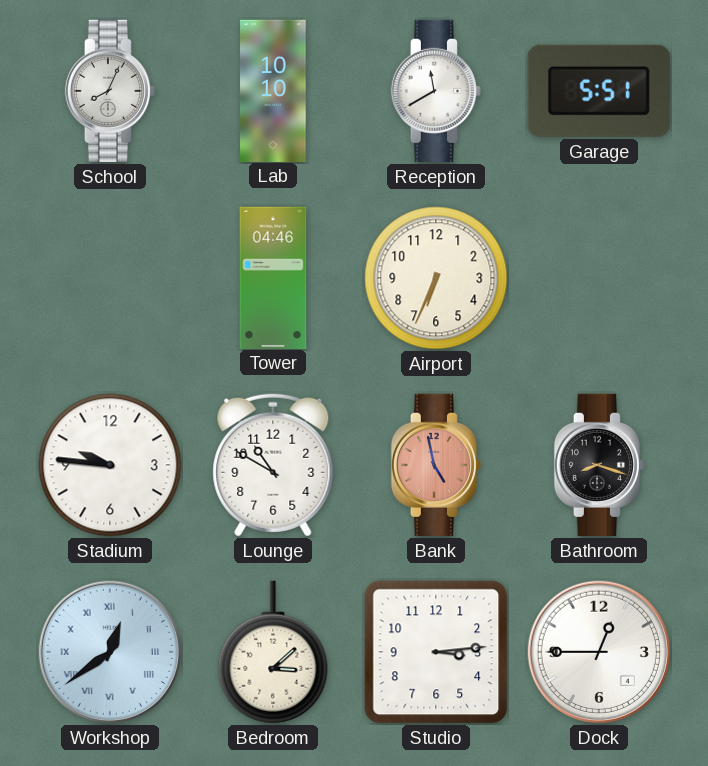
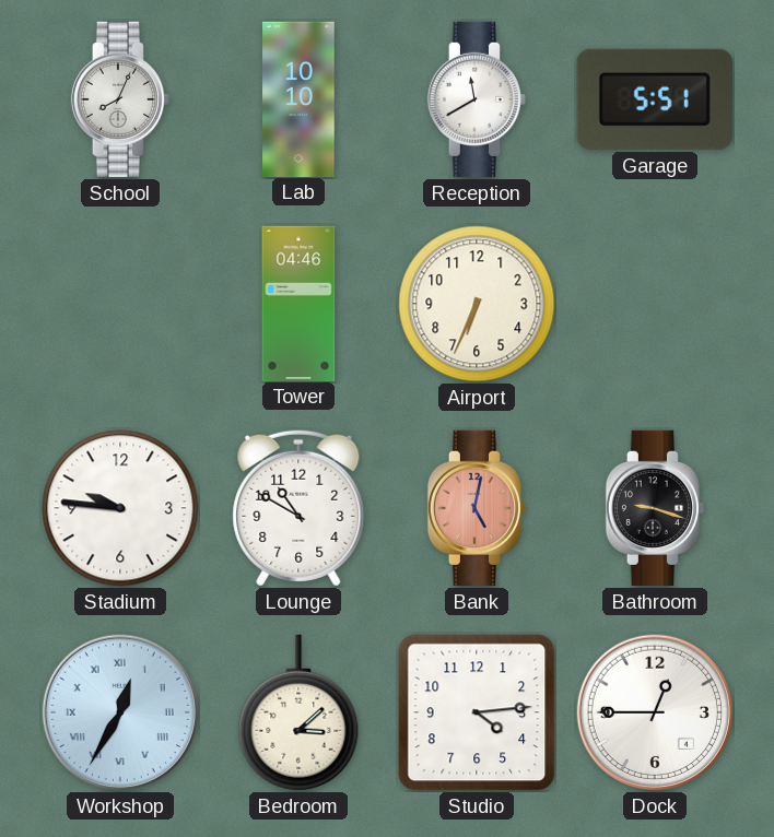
Bank: 4:58 -> 5:02
Bathroom: 8:18 -> 9:18
Workshop: 12:39 -> 12:35
Studio: 3:14 -> 4:14
